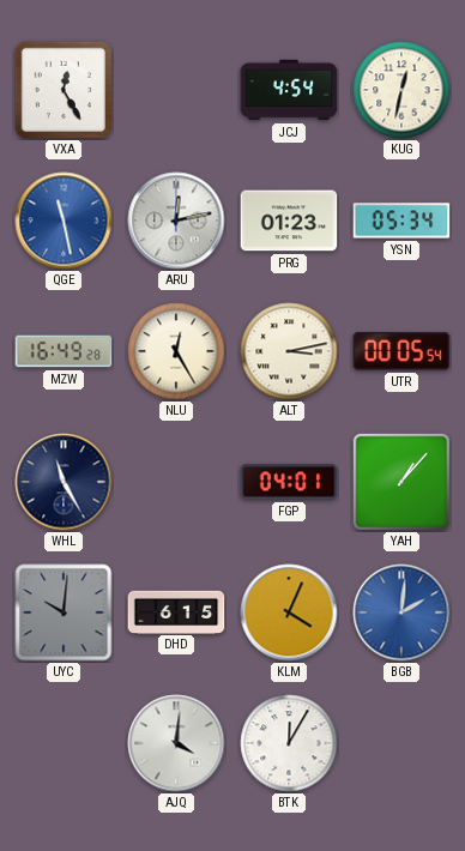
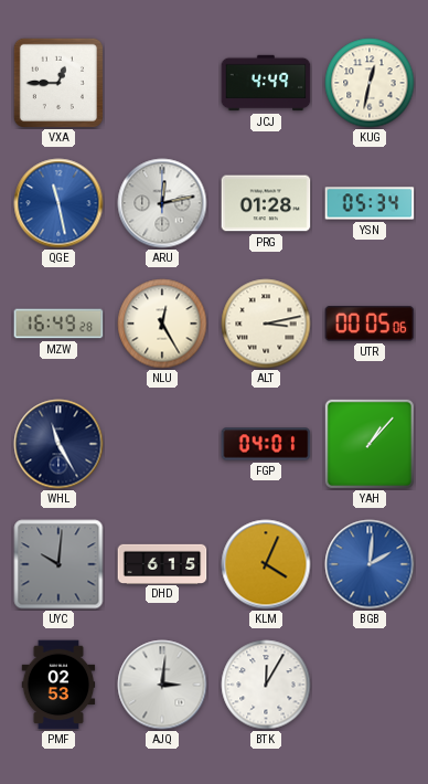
VXA: 12:25 -> 12:45
JCJ: 4:54 -> 4:49
PRG: 01:23 -> 01:28
UTR: 00:05:54 -> 00:05:06
PMF: none -> 02:53
AJQ: 4:01 -> 3:01
